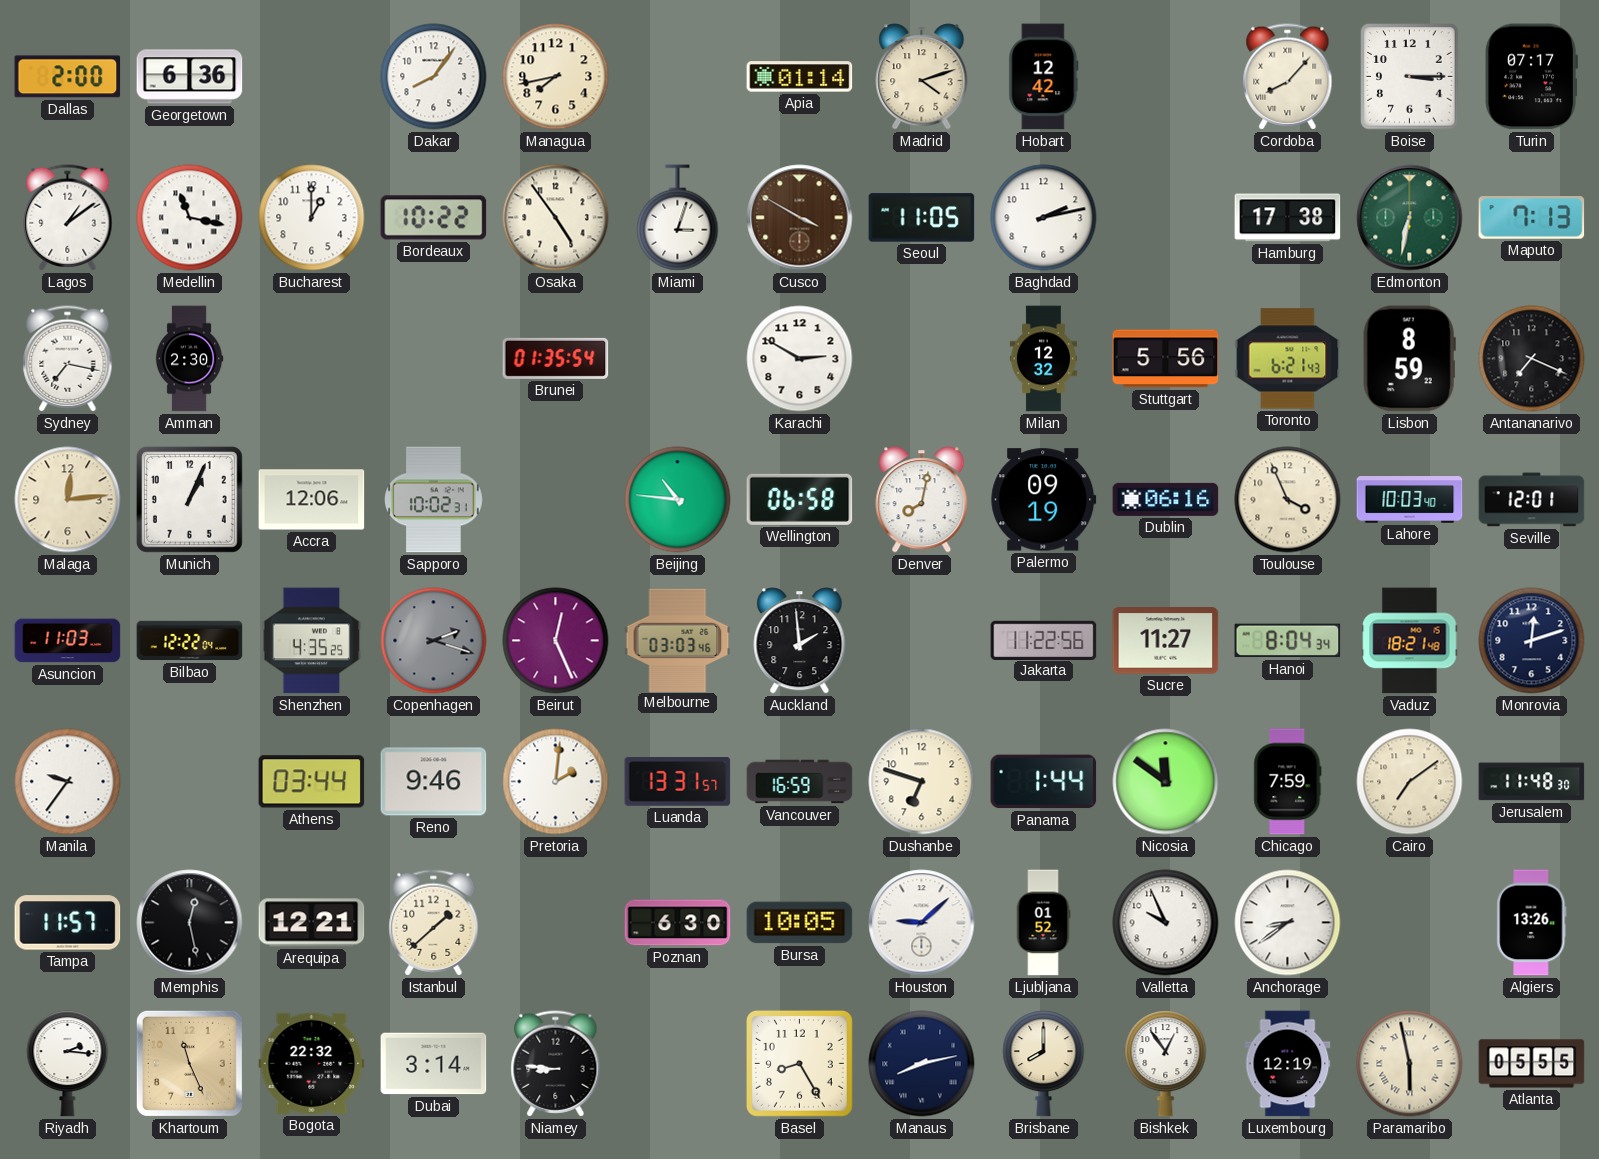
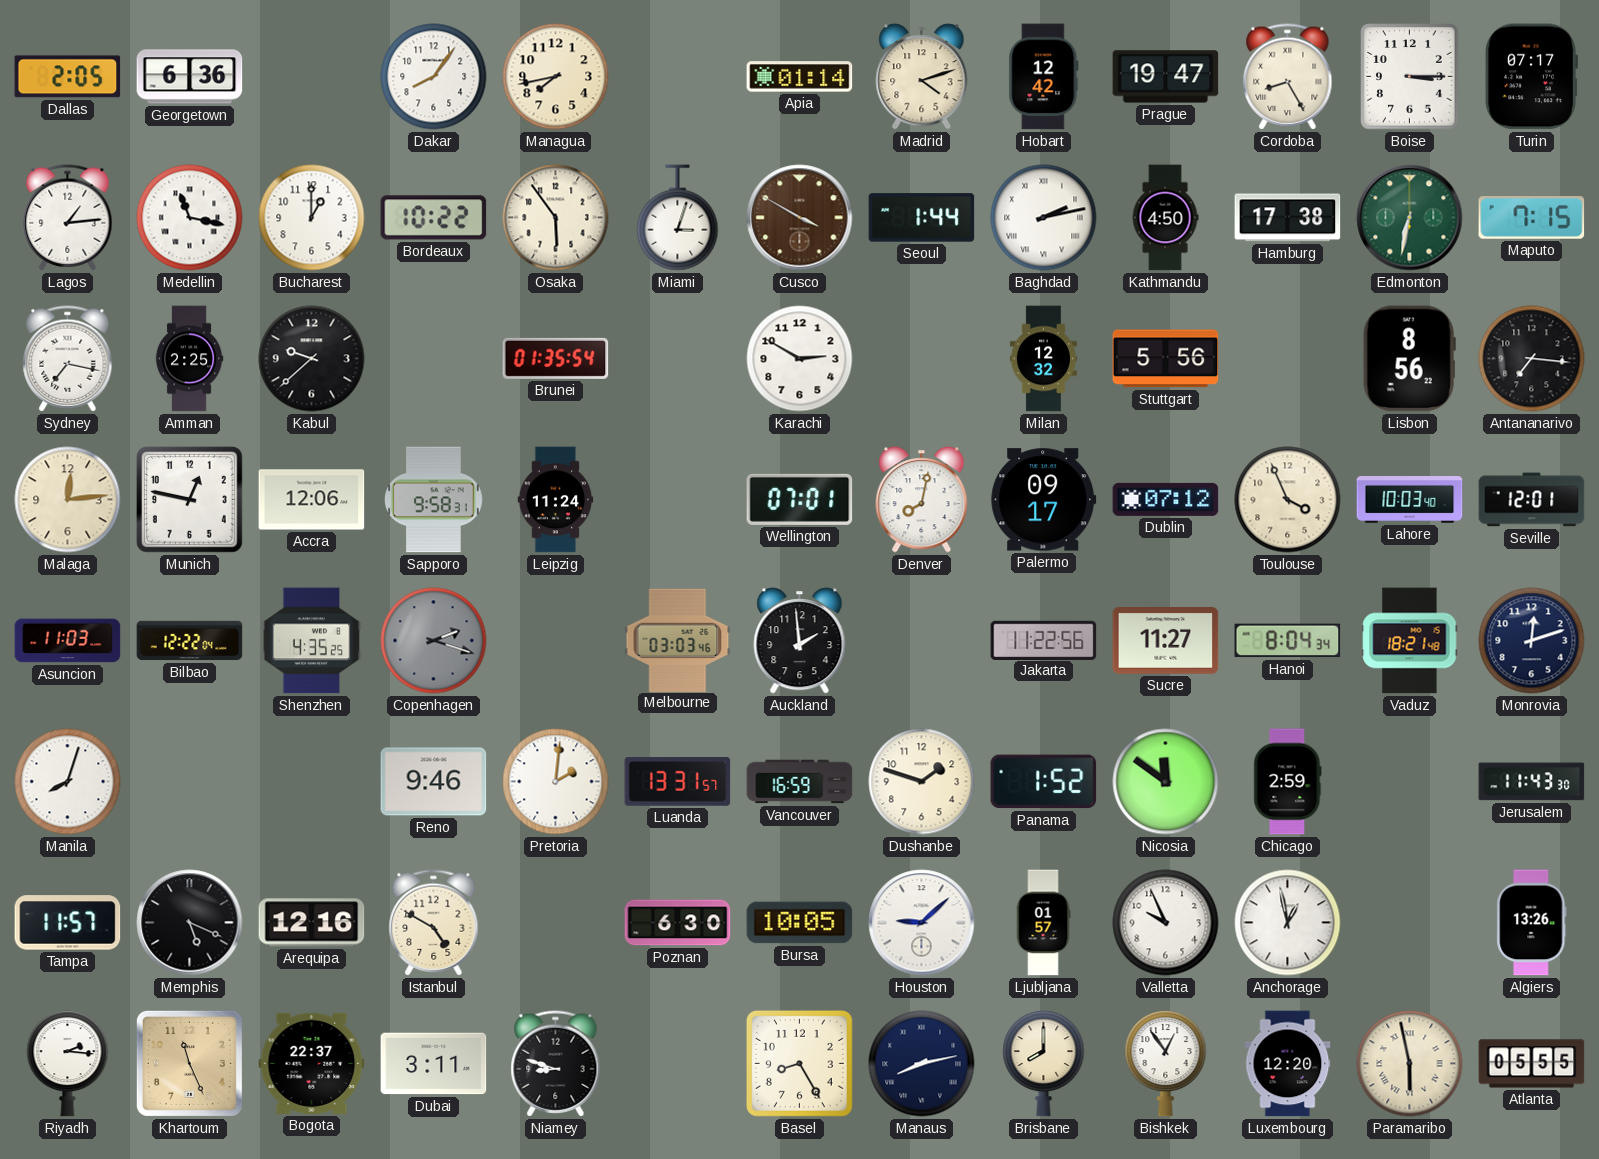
Dallas: 2:00 -> 2:05
Prague: none -> 19:47
Cordoba: 8:07 -> 8:25
Lagos: 1:09 -> 1:14
Osaka: 4:54 -> 5:54
Seoul: 11:05 -> 1:44
Baghdad numerals: Arabic -> Roman
Kathmandu: none -> 4:50
Maputo: 7:13 -> 7:15
Amman: 2:30 -> 2:25
Kabul: none -> 9:38
Toronto: 6:21 -> none
Lisbon: 8:59 -> 8:56
Antananarivo: 7:19 -> 7:16
Munich: 1:04 -> 12:47
Sapporo: 10:02 -> 9:58
Leipzig: none -> 11:24
Beijing: 10:46 -> none
Wellington: 06:58 -> 07:01
Palermo: 09:19 -> 09:17
Dublin: 06:16 -> 07:12
Beirut: 12:26 -> none
Manila: 9:36 -> 8:03
Athens: 03:44 -> none
Dushanbe: 6:48 -> 1:48
Panama: 1:44 -> 1:52
Chicago: 7:59 -> 2:59
Cairo: 7:09 -> none
Jerusalem: 11:48 -> 11:43
Memphis: 12:28 -> 5:19
Arequipa: 12:21 -> 12:16
Istanbul: 1:38 -> 4:50
Ljubljana: 01:52 -> 01:57
Anchorage: 8:39 -> 12:58
Bogota: 22:32 -> 22:37
Dubai: 3:14 -> 3:11
Niamey: 8:46 -> 8:48
Luxembourg: 12:19 -> 12:20
